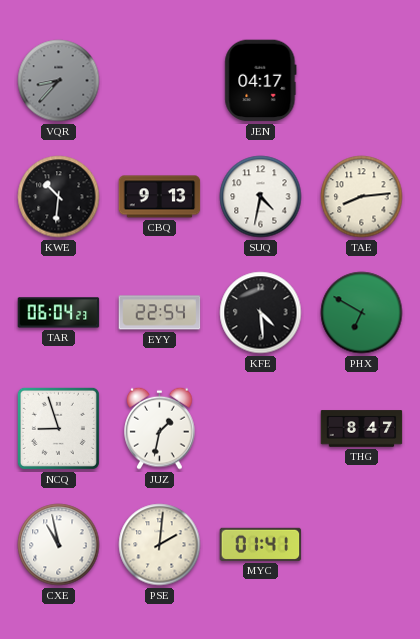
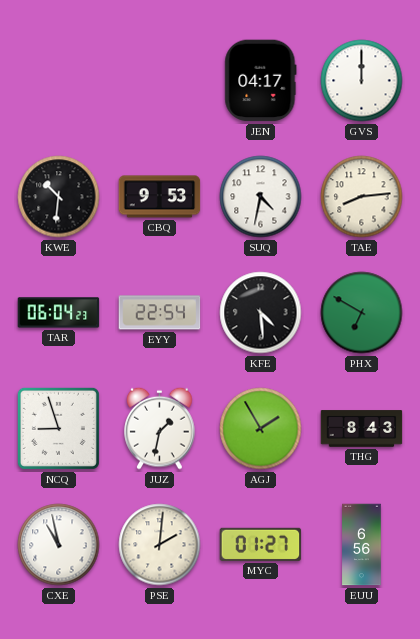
VQR: 8:37 -> none
GVS: none -> 12:00
CBQ: 9:13 -> 9:53
AGJ: none -> 1:55
THG: 8:47 -> 8:43
MYC: 01:41 -> 01:27
EUU: none -> 6:56
